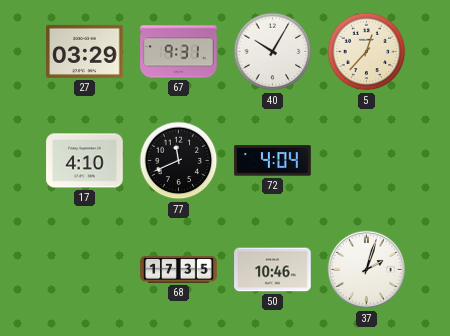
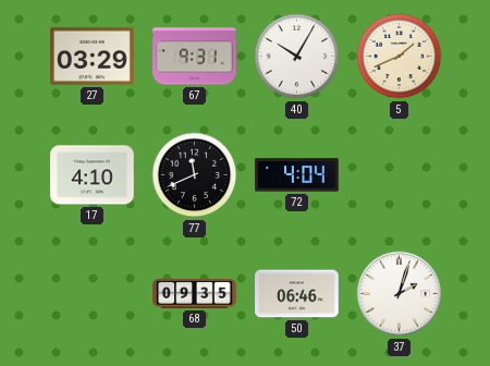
5: 12:37 -> 1:41
68: 17:35 -> 09:35
50: 10:46 -> 06:46
